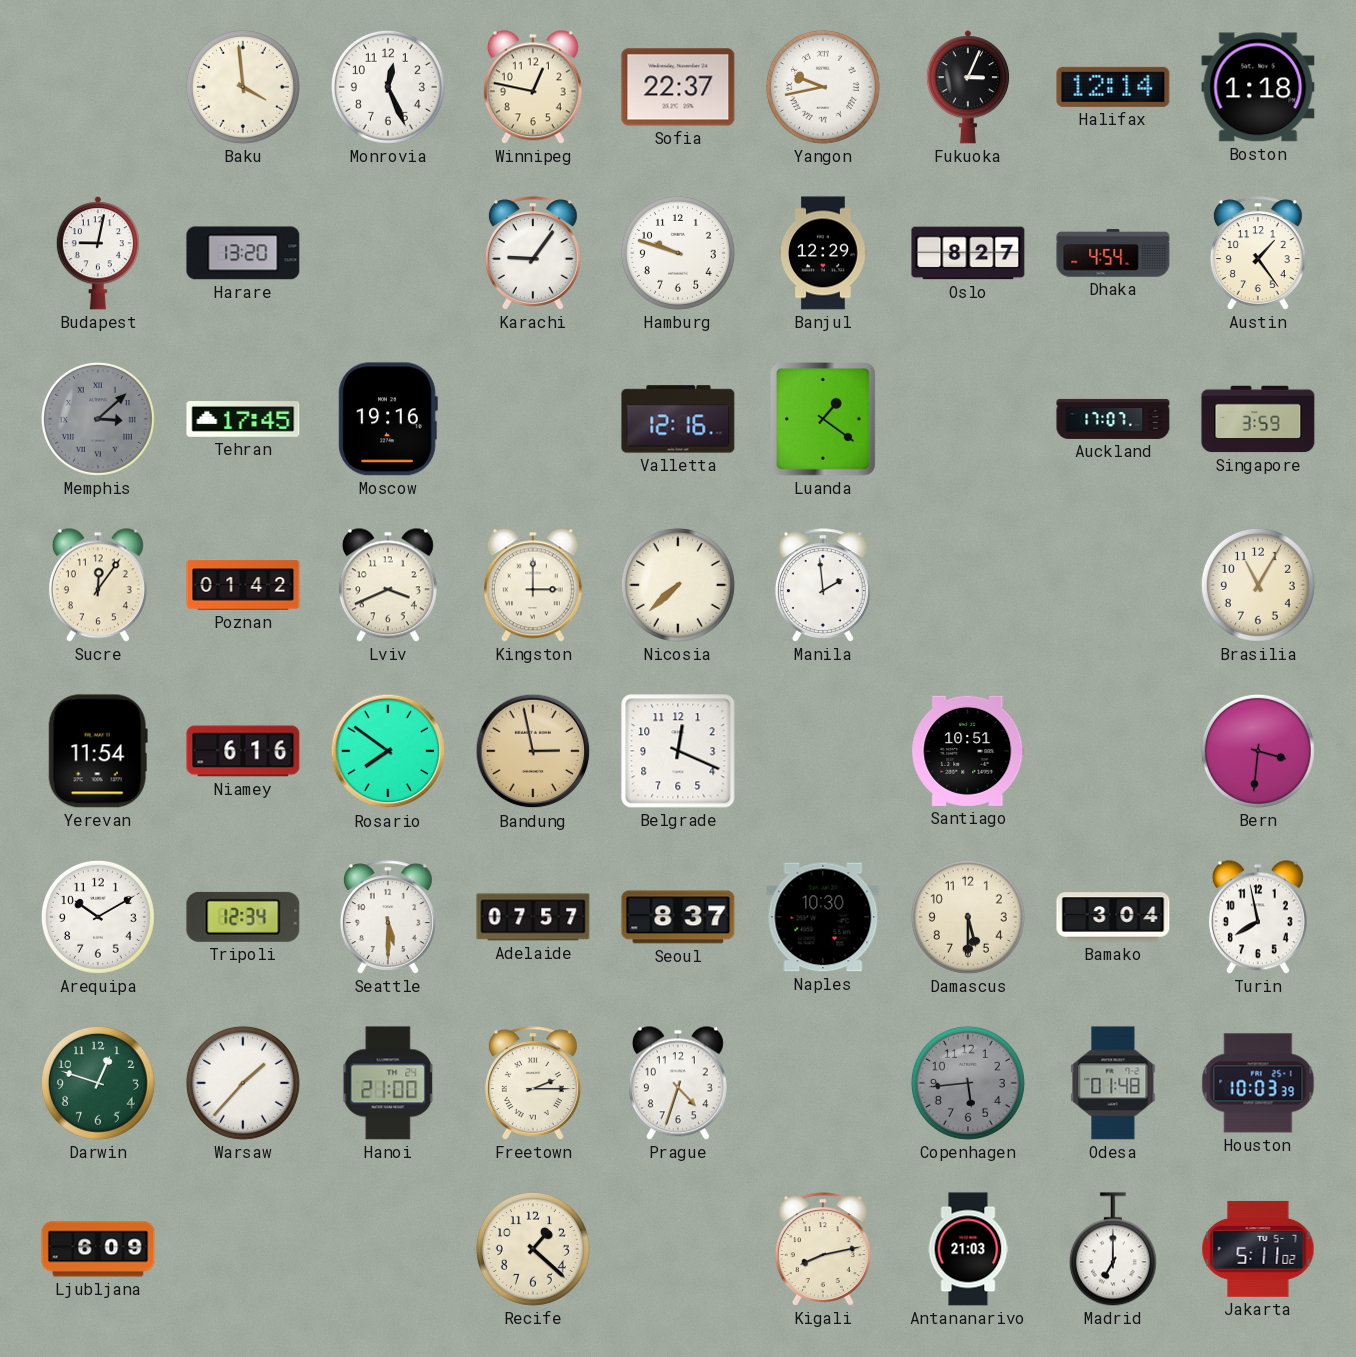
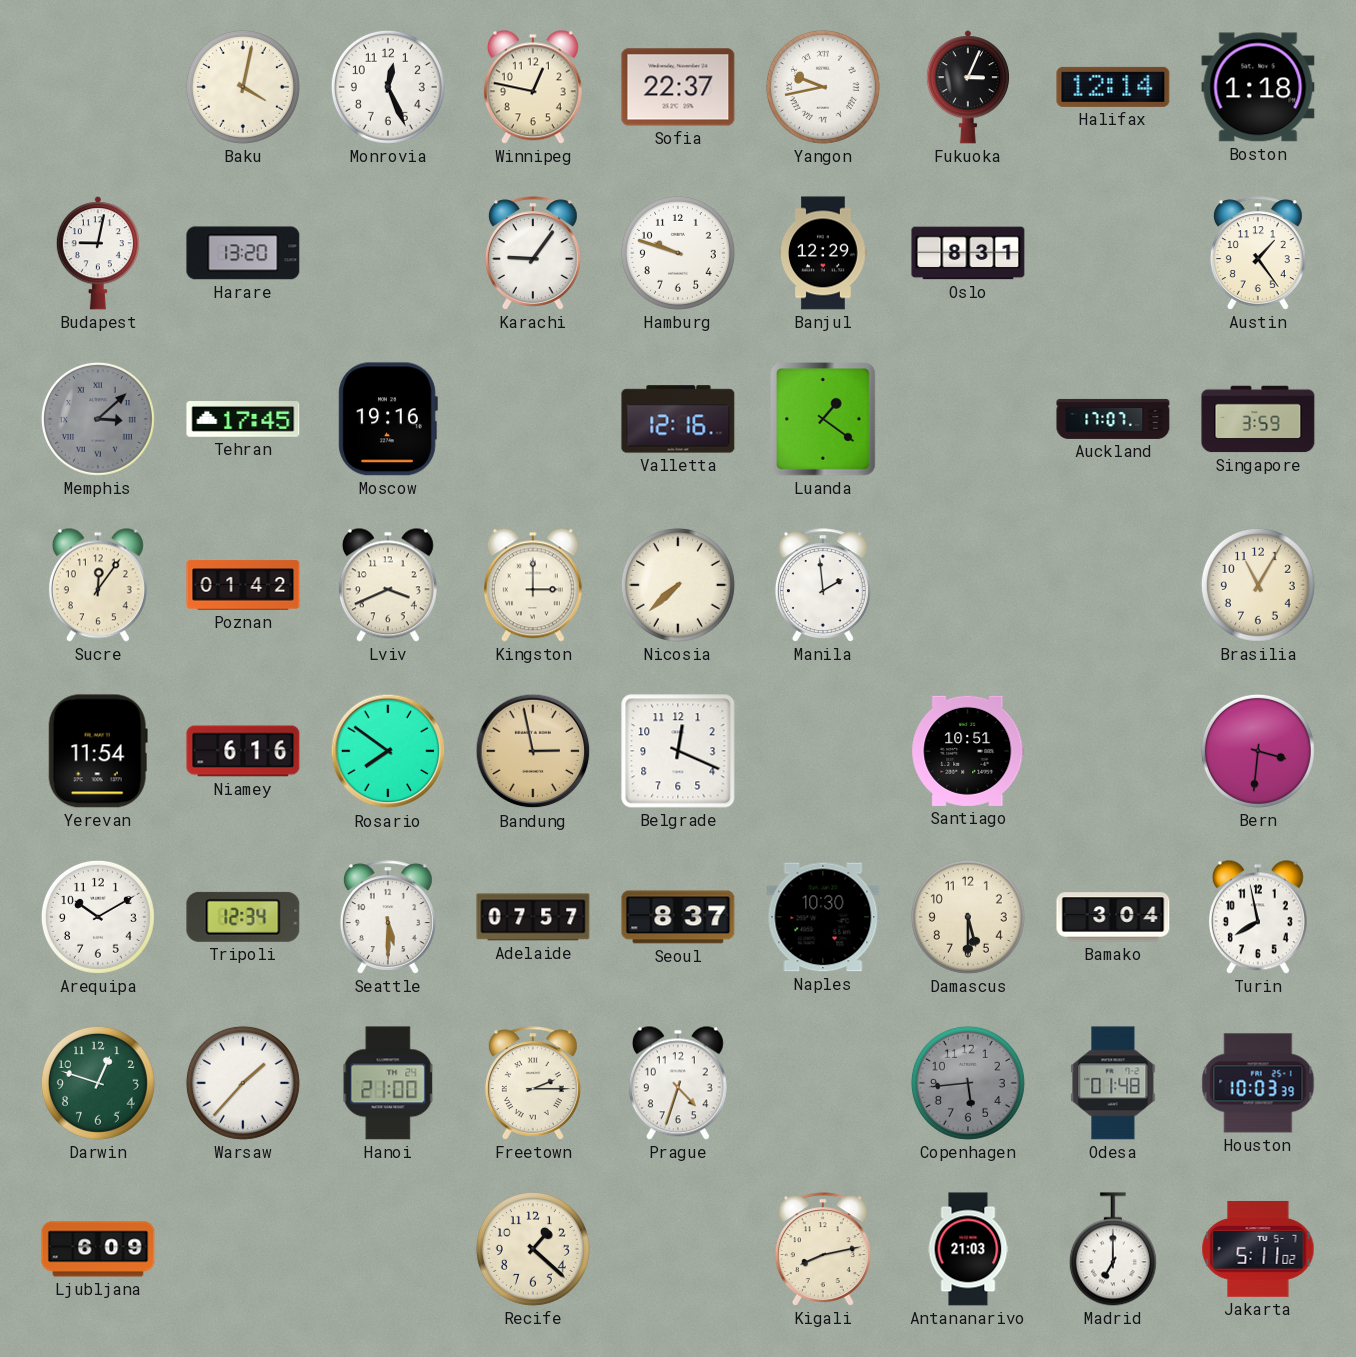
Baku: 3:59 -> 4:02
Oslo: 8:27 -> 8:31
Dhaka: 4:54 -> none
